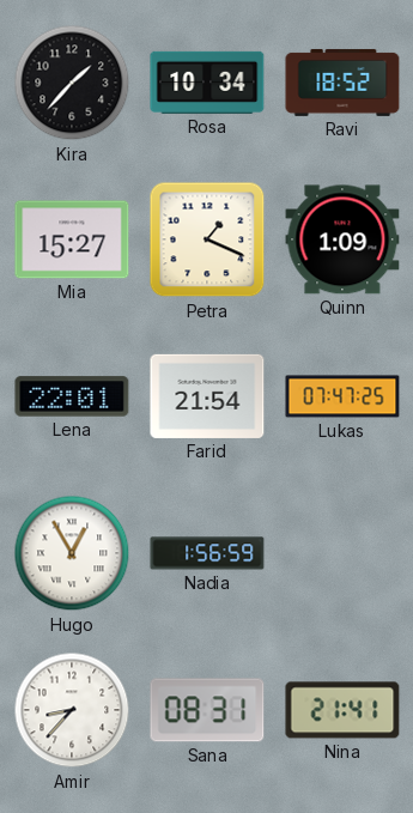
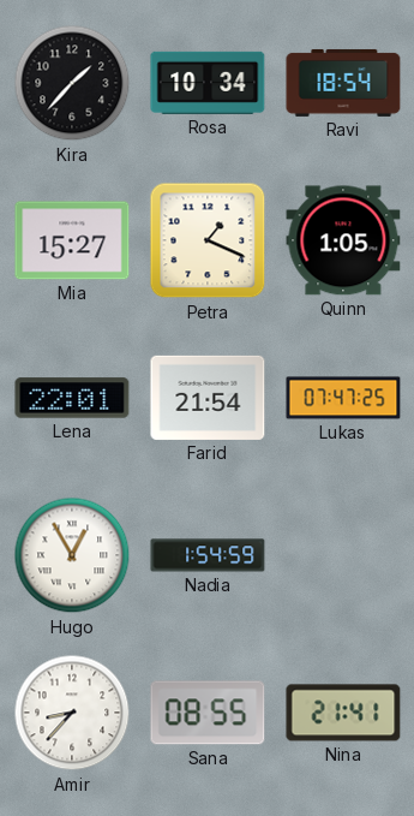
Ravi: 18:52 -> 18:54
Quinn: 1:09 -> 1:05
Nadia: 1:56 -> 1:54
Sana: 08:31 -> 08:55
